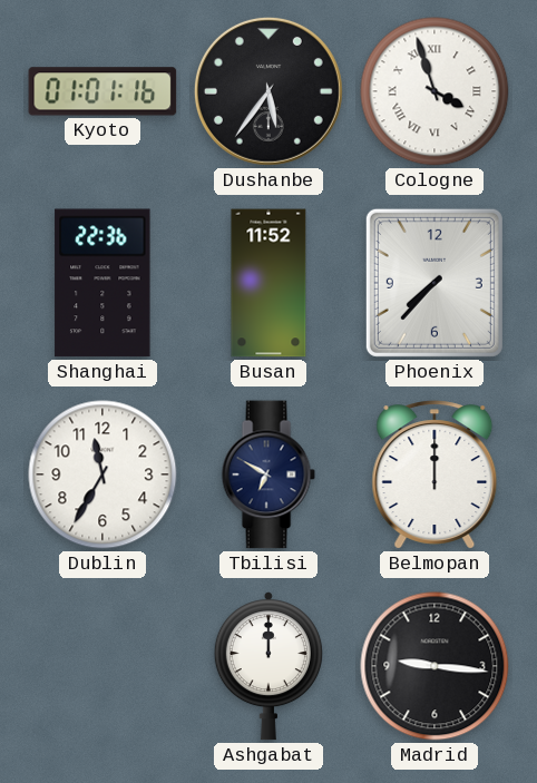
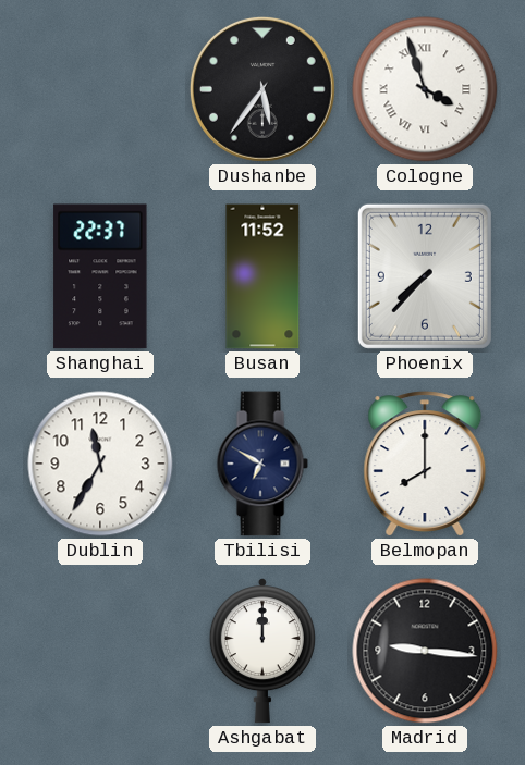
Kyoto: 01:01 -> none
Shanghai: 22:36 -> 22:37
Belmopan: 12:00 -> 8:00
